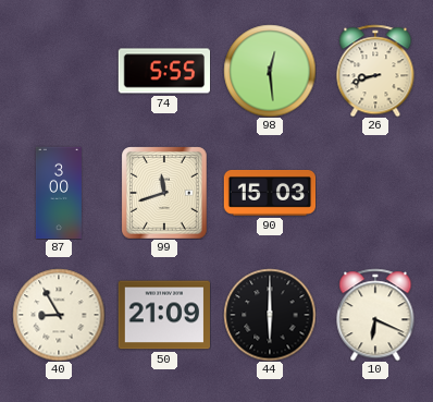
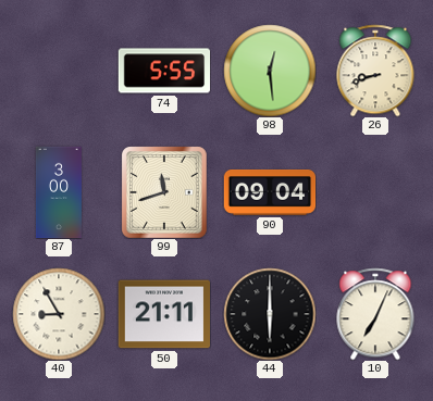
90: 15:03 -> 09:04
50: 21:09 -> 21:11
10: 6:19 -> 7:04
